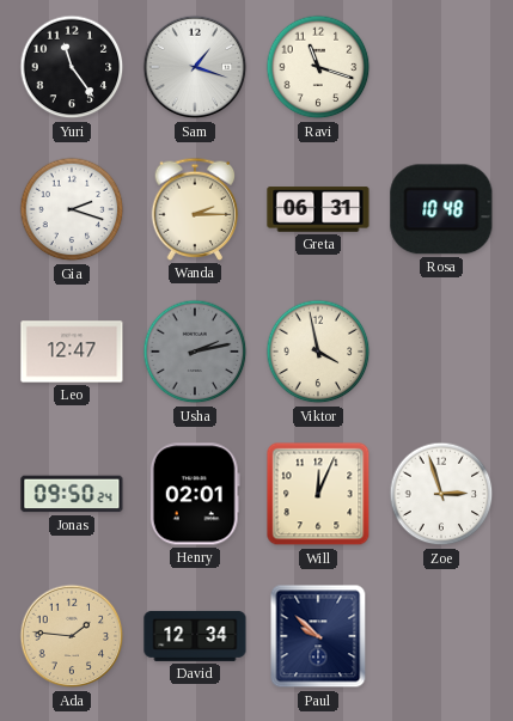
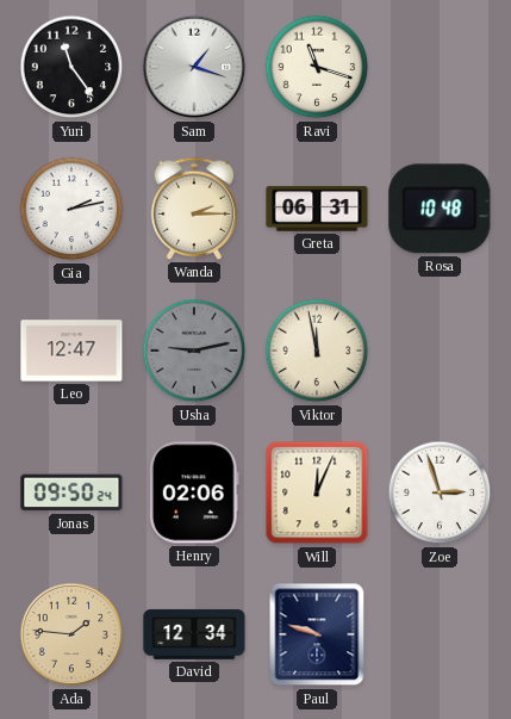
Gia: 2:18 -> 2:13
Usha: 2:13 -> 9:13
Viktor: 3:58 -> 11:58
Henry: 02:01 -> 02:06
Paul: 9:52 -> 9:48
